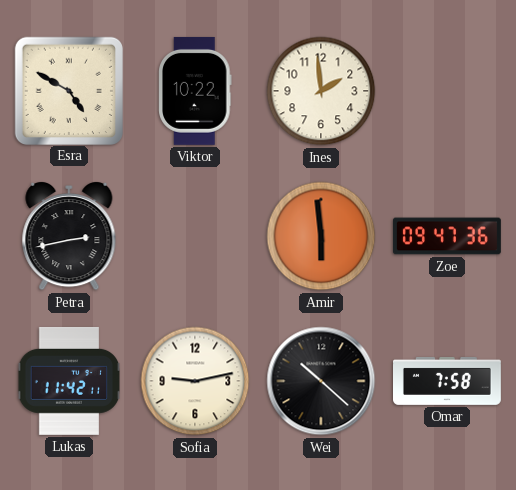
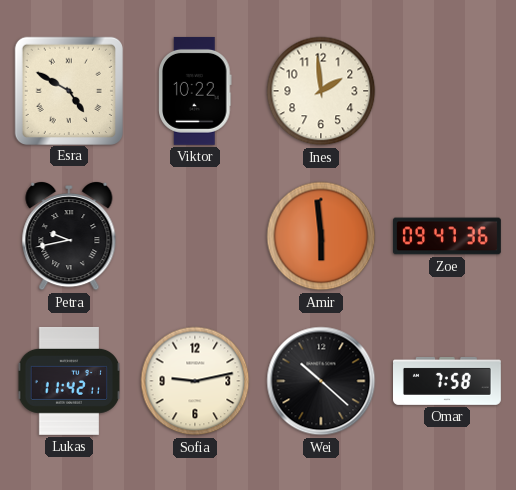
Petra: 2:43 -> 9:43
